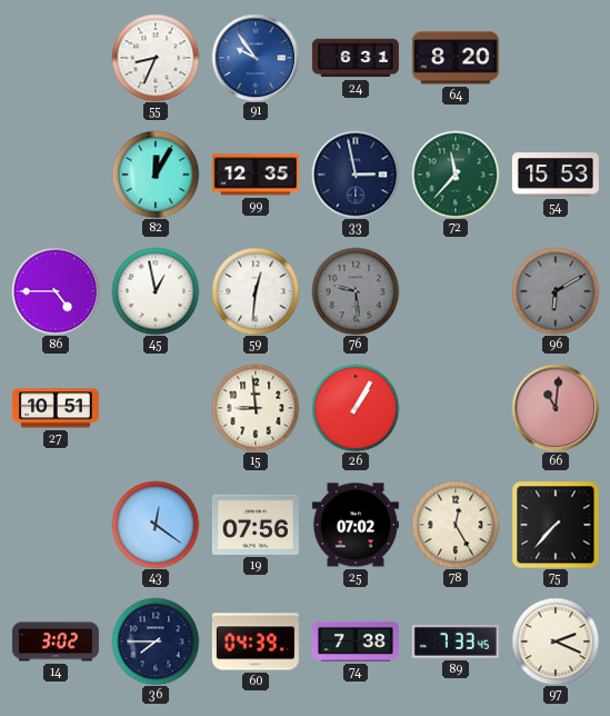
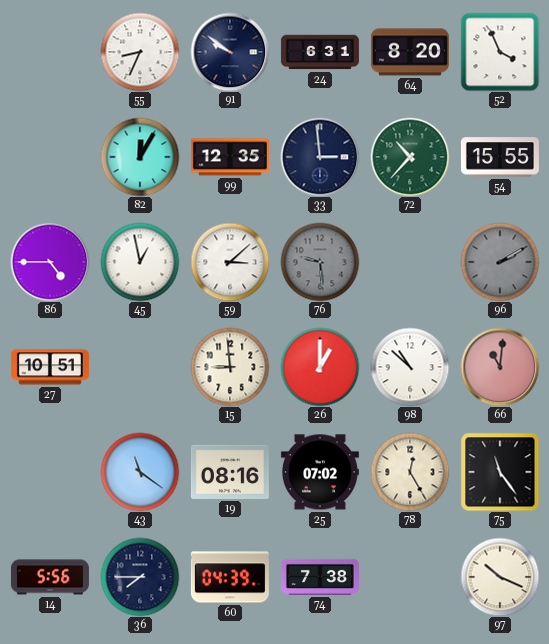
91: 9:54 -> 9:51
91 dial: blue -> navy
52: none -> 3:56
33: 2:58 -> 2:59
72: 11:37 -> 10:37
54: 15:53 -> 15:55
59: 12:31 -> 3:08
96: 6:10 -> 2:10
26: 1:05 -> 1:00
98: none -> 10:52
43: 12:21 -> 11:21
19: 07:56 -> 08:16
75: 7:37 -> 11:24
14: 3:02 -> 5:56
89: 7:33 -> none
97: 2:19 -> 10:19
